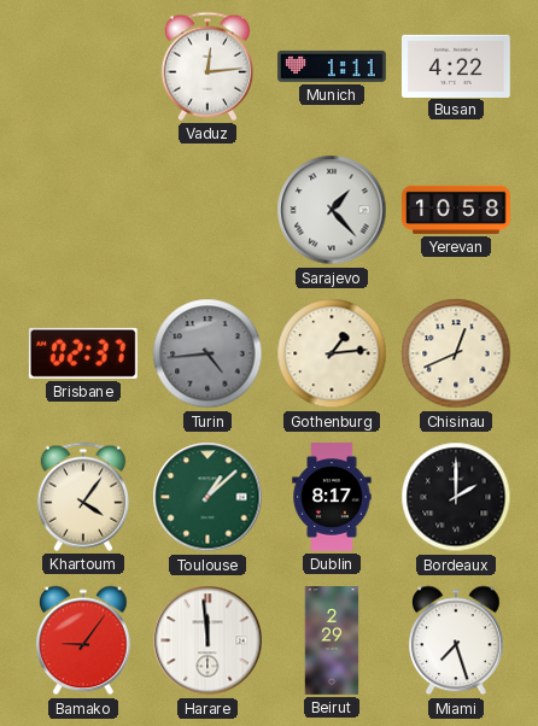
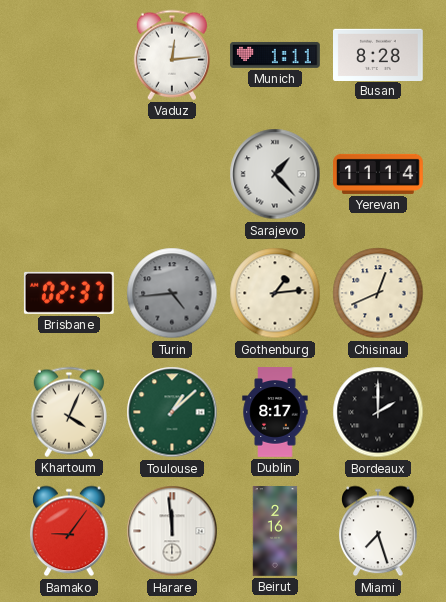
Busan: 4:22 -> 8:28
Yerevan: 10:58 -> 11:14
Khartoum: 4:06 -> 4:04
Beirut: 2:29 -> 2:16
